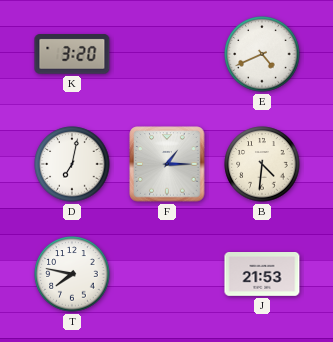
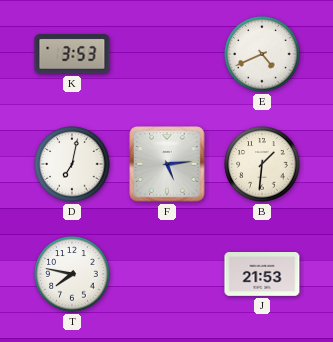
K: 3:20 -> 3:53
F: 1:15 -> 5:14
B: 4:31 -> 1:31
